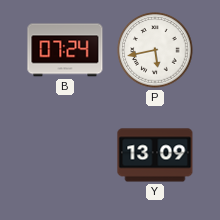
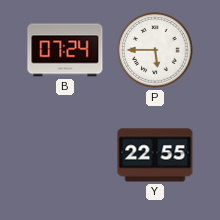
P: 5:43 -> 5:45
Y: 13:09 -> 22:55
